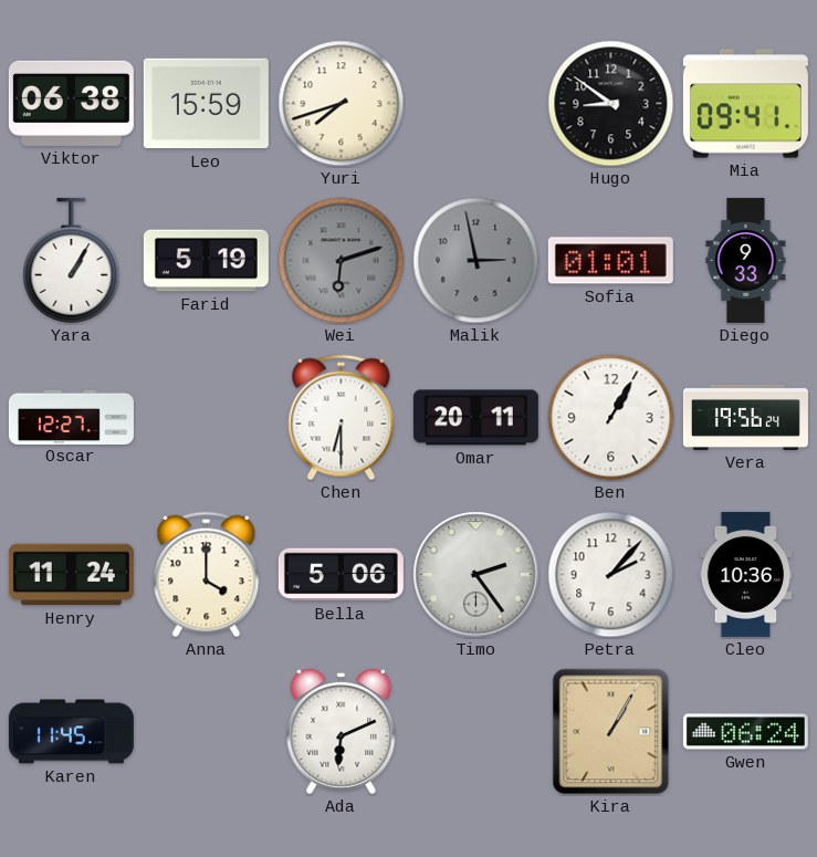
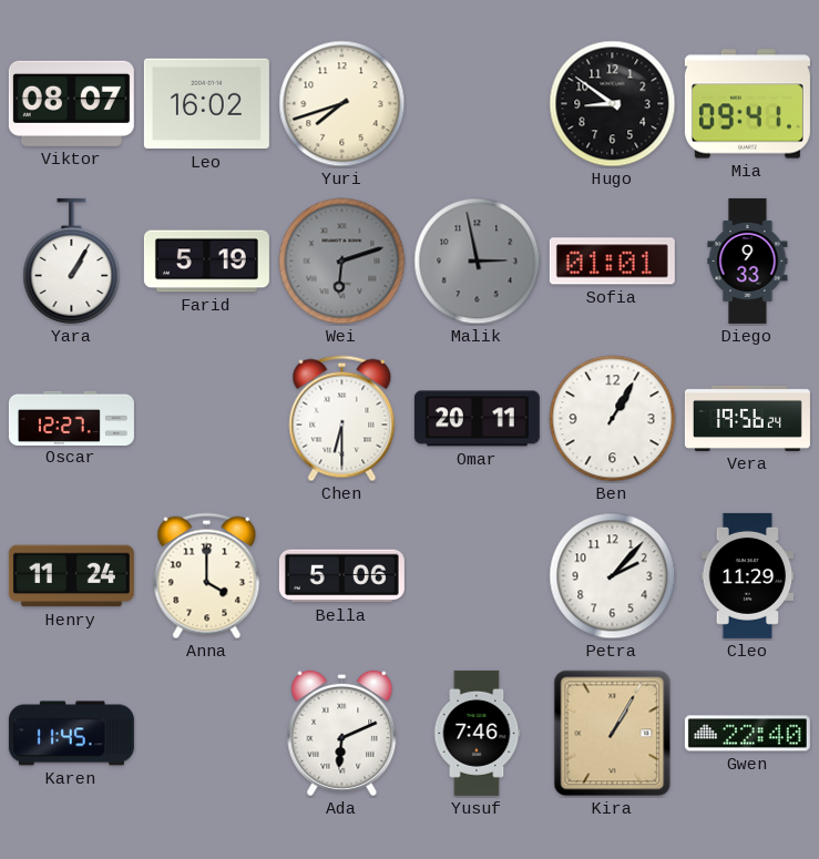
Viktor: 06:38 -> 08:07
Leo: 15:59 -> 16:02
Timo: 2:24 -> none
Cleo: 10:36 -> 11:29
Yusuf: none -> 7:46
Gwen: 06:24 -> 22:40
